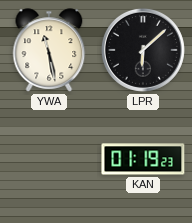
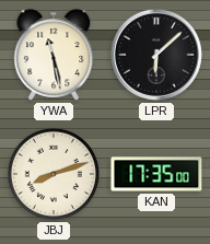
JBJ: none -> 8:12
KAN: 01:19 -> 17:35
